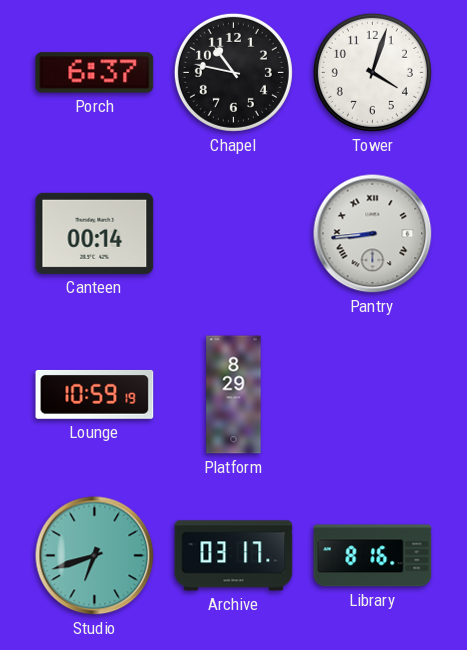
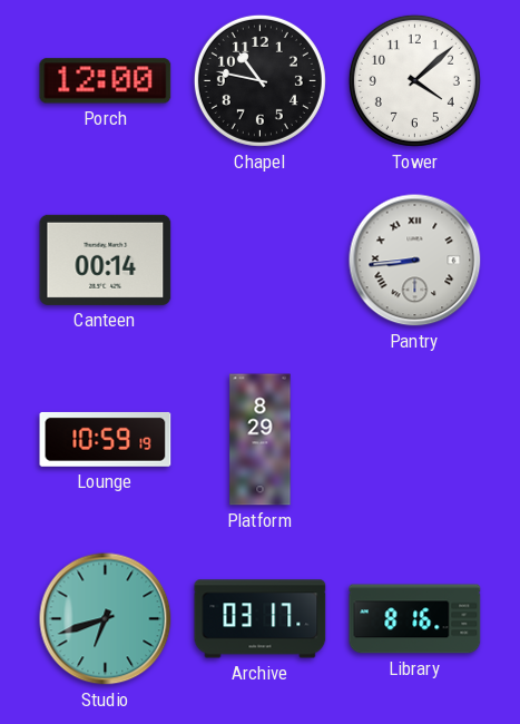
Porch: 6:37 -> 12:00
Tower: 4:03 -> 4:08
